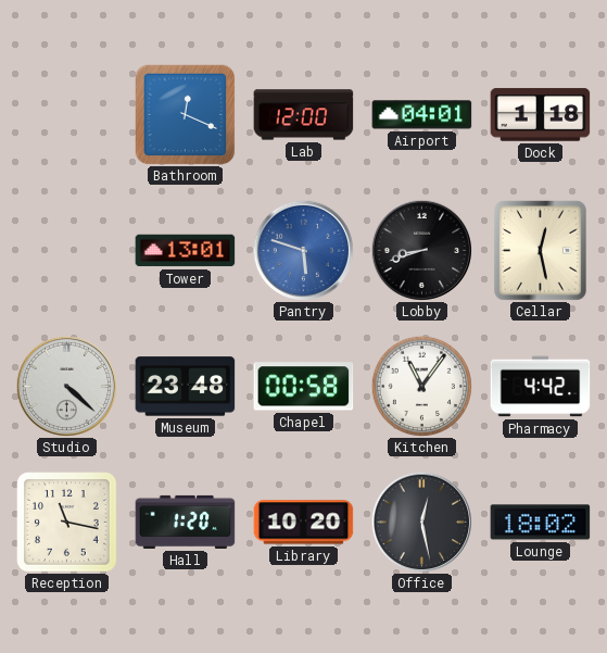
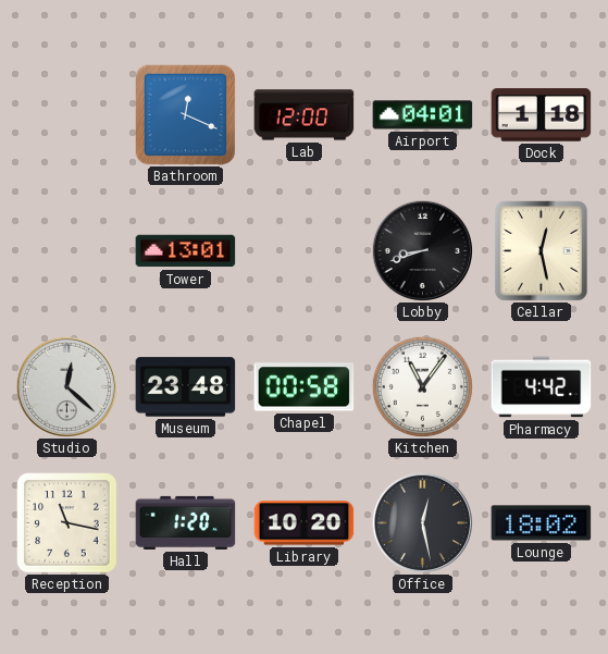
Pantry: 5:48 -> none
Studio: 4:22 -> 12:22
